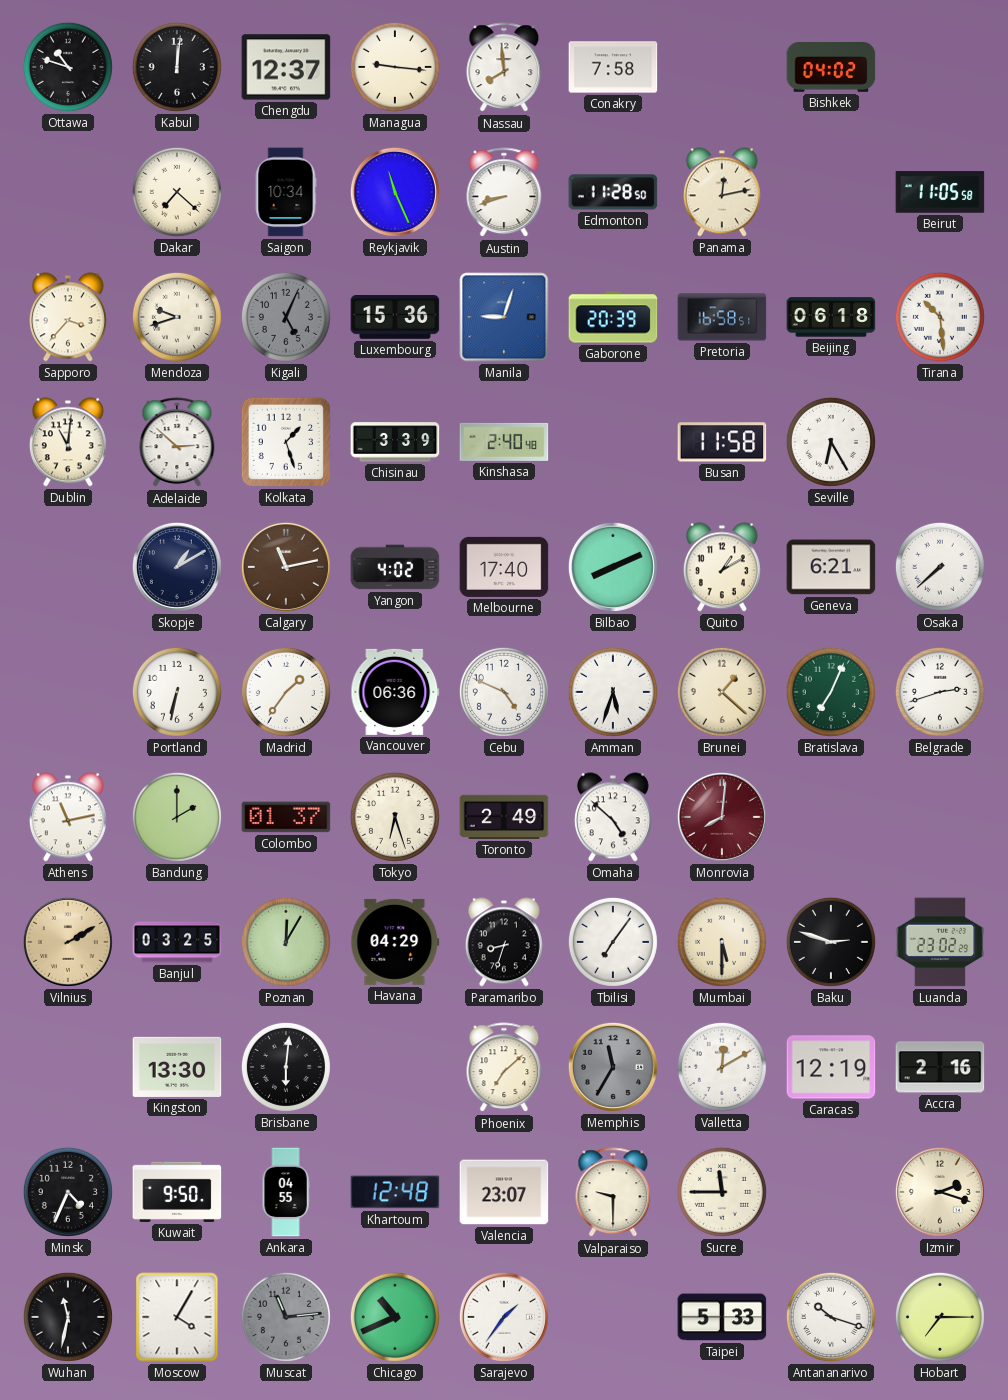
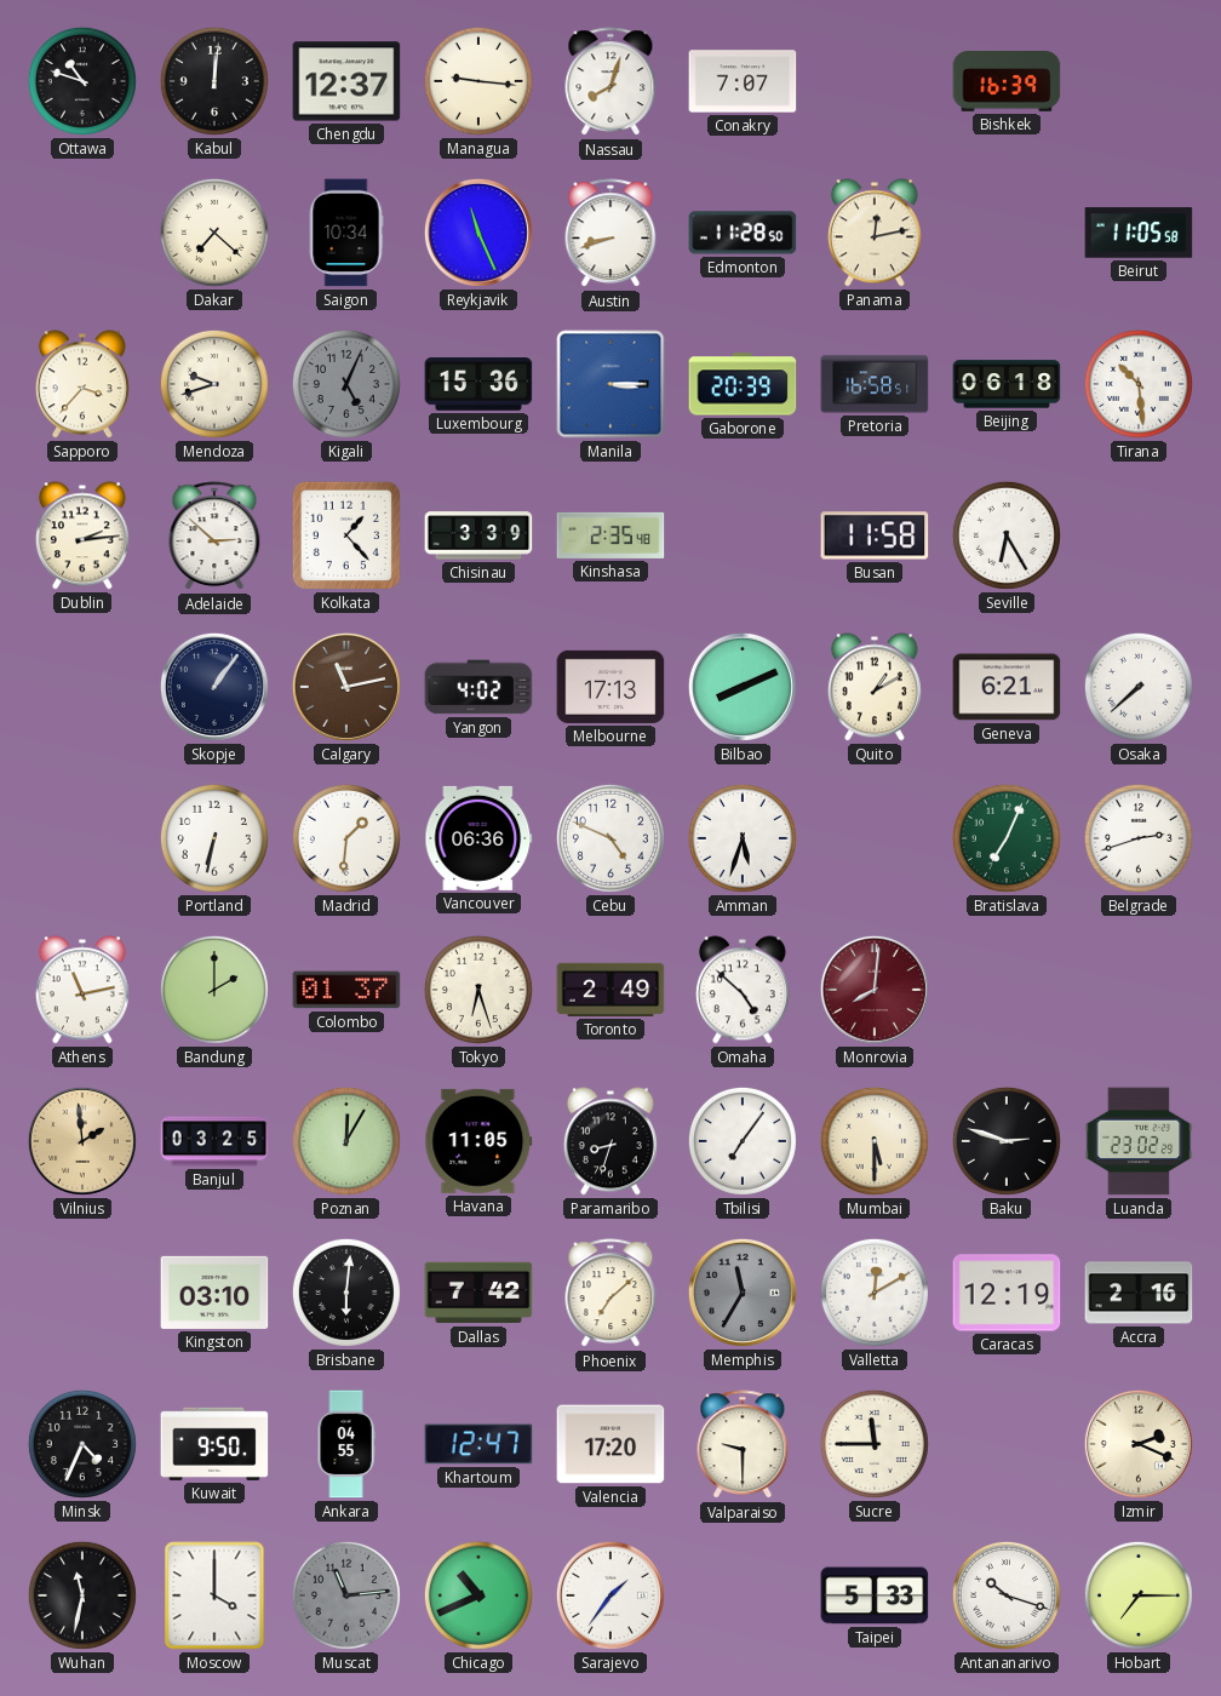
Nassau: 7:59 -> 8:03
Conakry: 7:58 -> 7:07
Bishkek: 04:02 -> 16:39
Manila: 9:03 -> 3:15
Dublin: 11:01 -> 2:14
Kolkata: 1:27 -> 1:23
Kinshasa: 2:40 -> 2:35
Skopje: 1:10 -> 1:06
Melbourne: 17:40 -> 17:13
Madrid: 1:36 -> 1:31
Brunei: 1:22 -> none
Vilnius: 2:10 -> 1:59
Havana: 04:29 -> 11:05
Kingston: 13:30 -> 03:10
Dallas: none -> 7:42
Khartoum: 12:48 -> 12:47
Valencia: 23:07 -> 17:20
Izmir: 2:18 -> 2:19
Moscow: 4:05 -> 4:00
